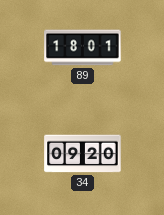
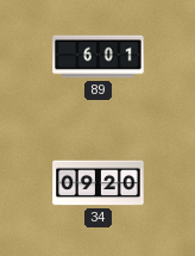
89: 18:01 -> 6:01
